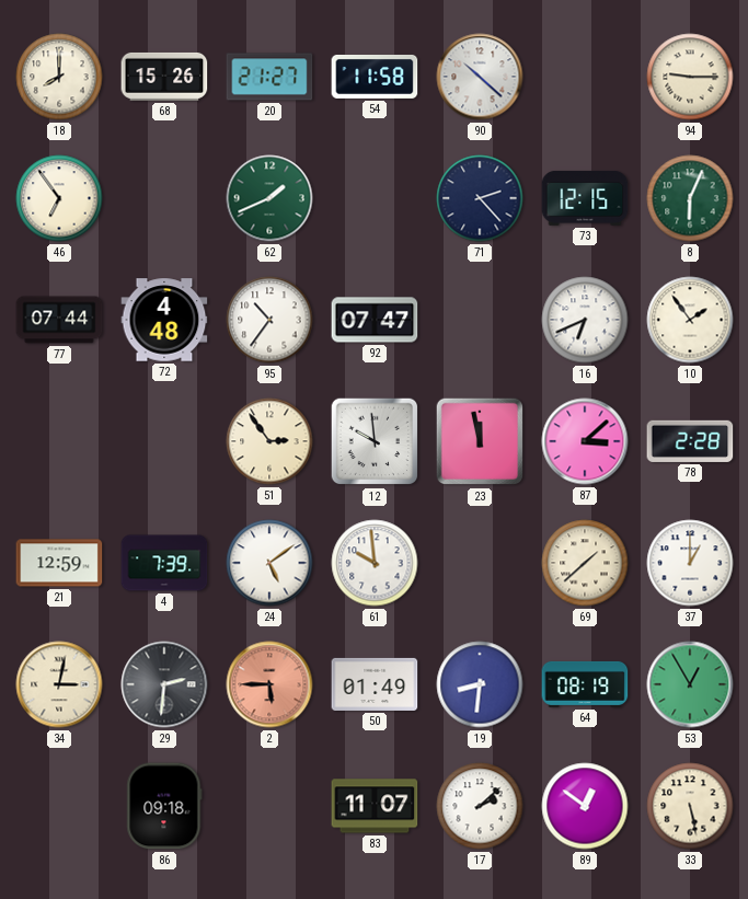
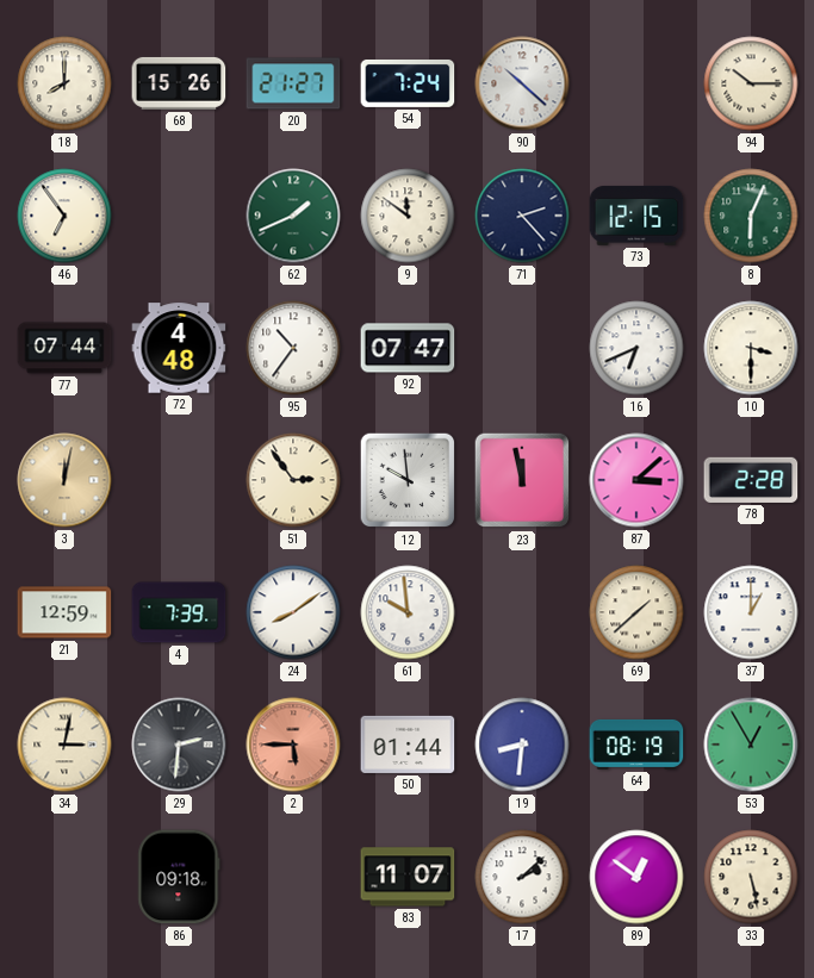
54: 11:58 -> 7:24
94: 9:15 -> 10:15
9: none -> 11:51
10: 1:54 -> 3:30
3: none -> 12:02
24: 5:09 -> 8:09
50: 01:49 -> 01:44
